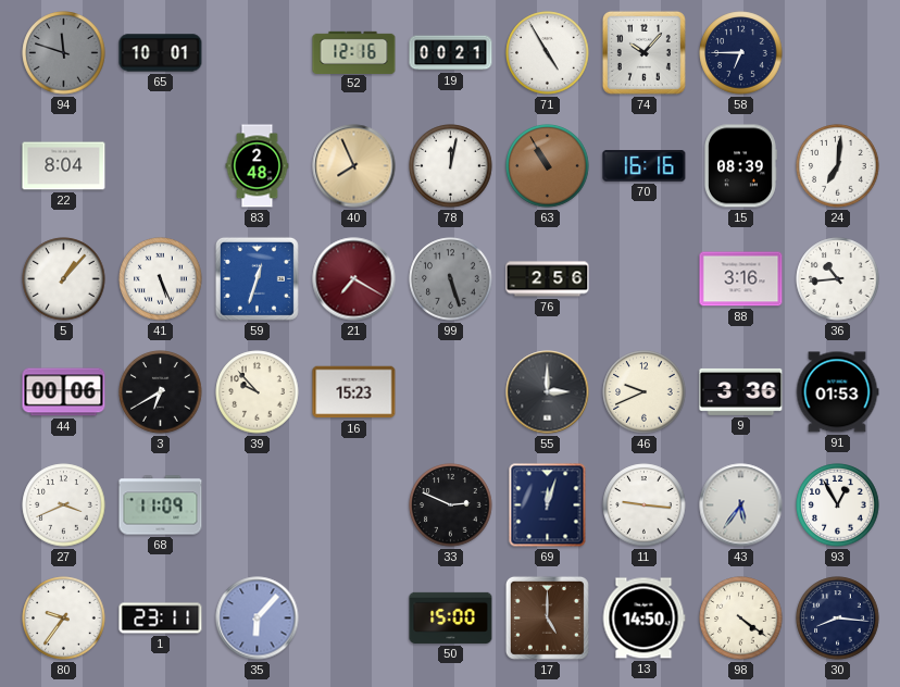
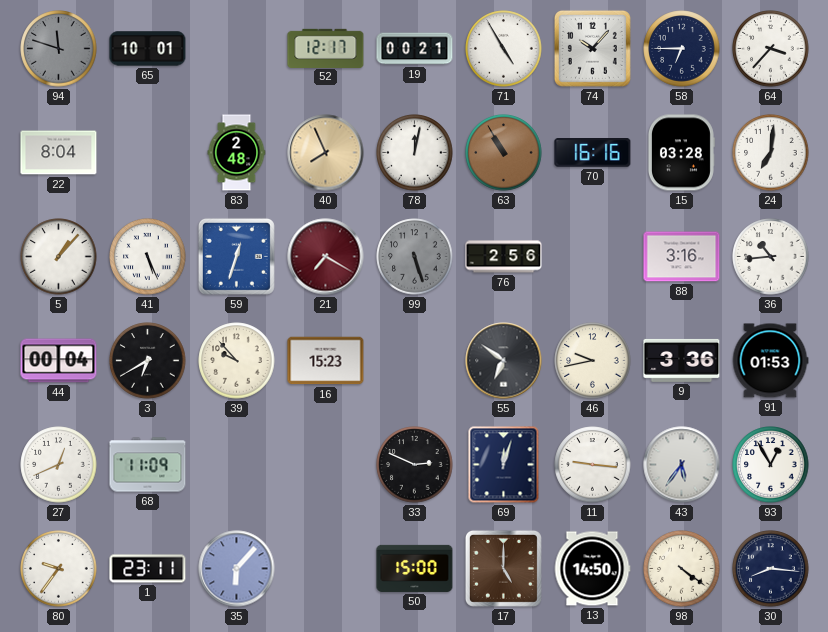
52: 12:16 -> 12:17
64: none -> 3:37
15: 08:39 -> 03:28
44: 00:06 -> 00:04
55: 3:00 -> 6:51
46: 9:41 -> 9:43
27: 3:41 -> 12:41
